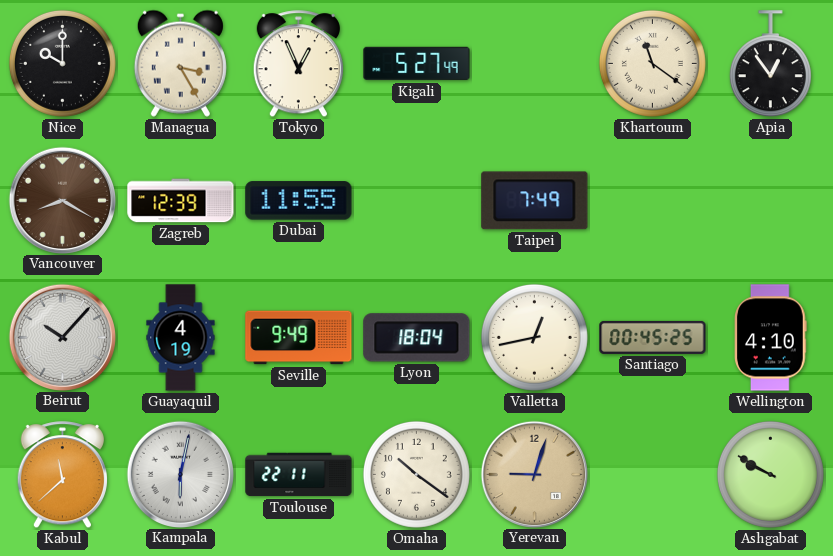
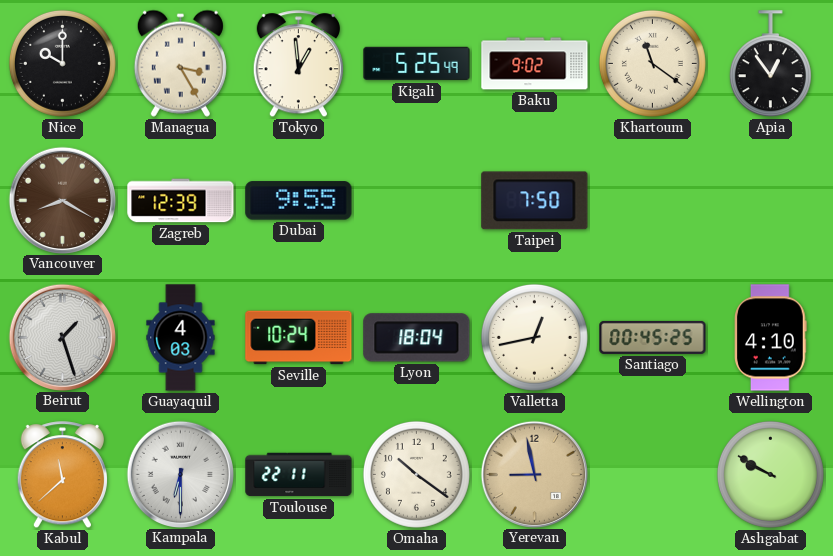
Tokyo: 12:56 -> 12:59
Kigali: 5:27 -> 5:25
Baku: none -> 9:02
Dubai: 11:55 -> 9:55
Taipei: 7:49 -> 7:50
Beirut: 10:07 -> 1:27
Guayaquil: 4:19 -> 4:03
Seville: 9:49 -> 10:24
Kampala: 6:02 -> 6:30
Yerevan: 9:03 -> 8:58
